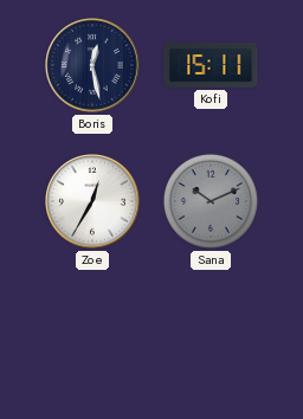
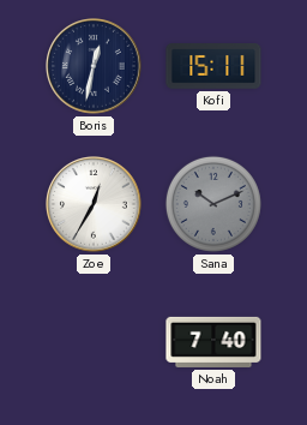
Boris: 12:28 -> 12:32
Noah: none -> 7:40
